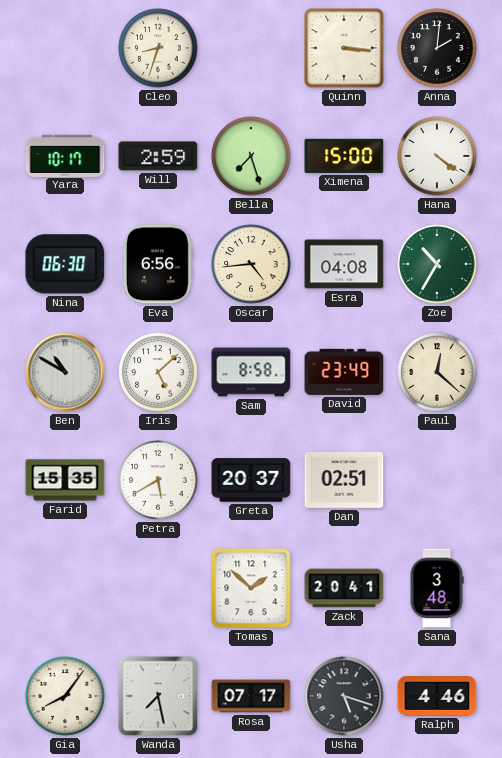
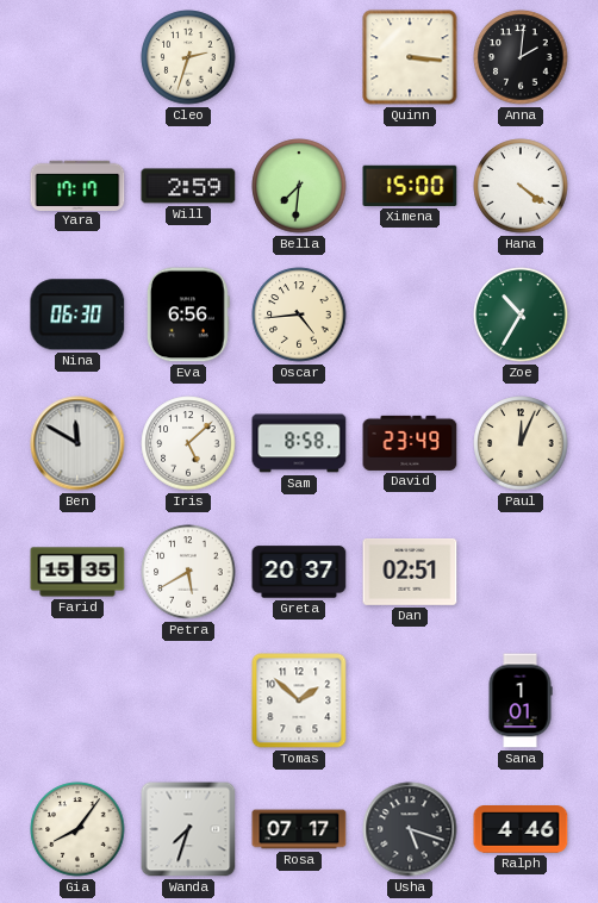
Cleo: 8:33 -> 2:33
Yara: 10:17 -> 17:17
Bella: 7:27 -> 7:31
Esra: 04:08 -> none
Ben: 10:50 -> 11:50
Paul: 12:22 -> 12:04
Zack: 20:41 -> none
Sana: 3:48 -> 1:01
Wanda: 7:28 -> 7:33
